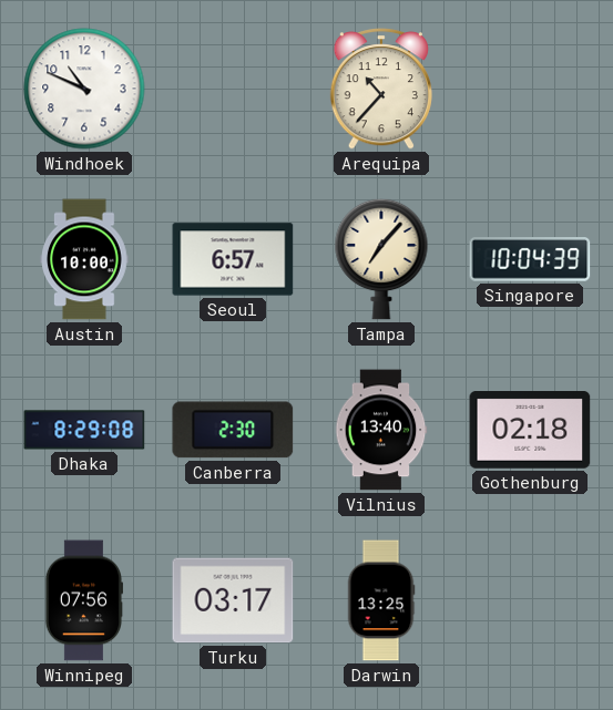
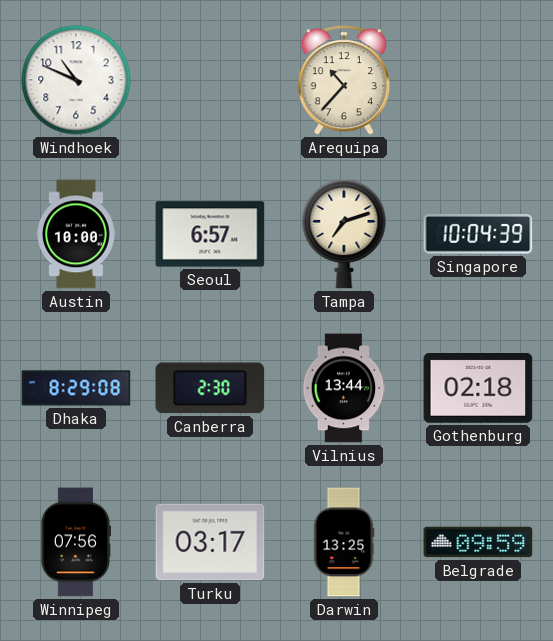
Tampa: 7:07 -> 7:12
Vilnius: 13:40 -> 13:44
Belgrade: none -> 09:59
